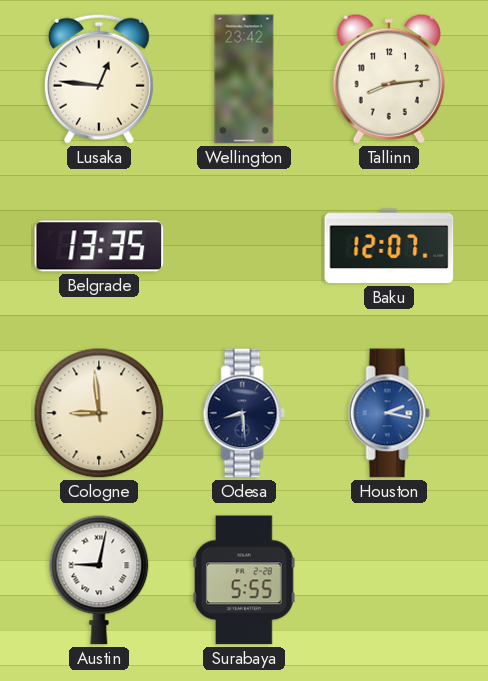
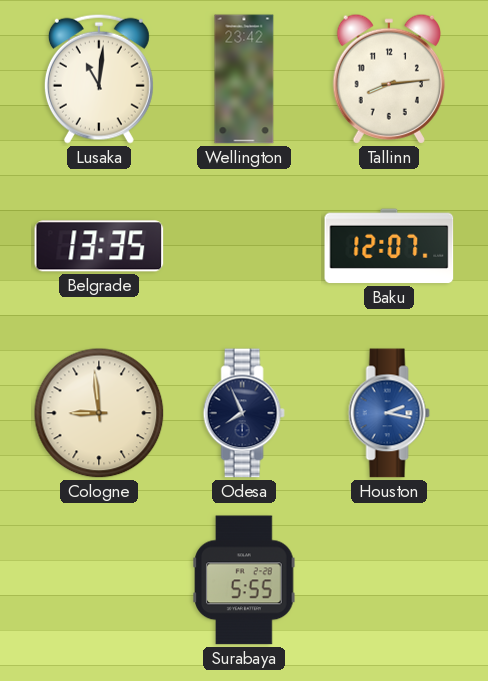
Lusaka: 12:46 -> 11:01
Odesa: 8:29 -> 7:56
Austin: 9:02 -> none
